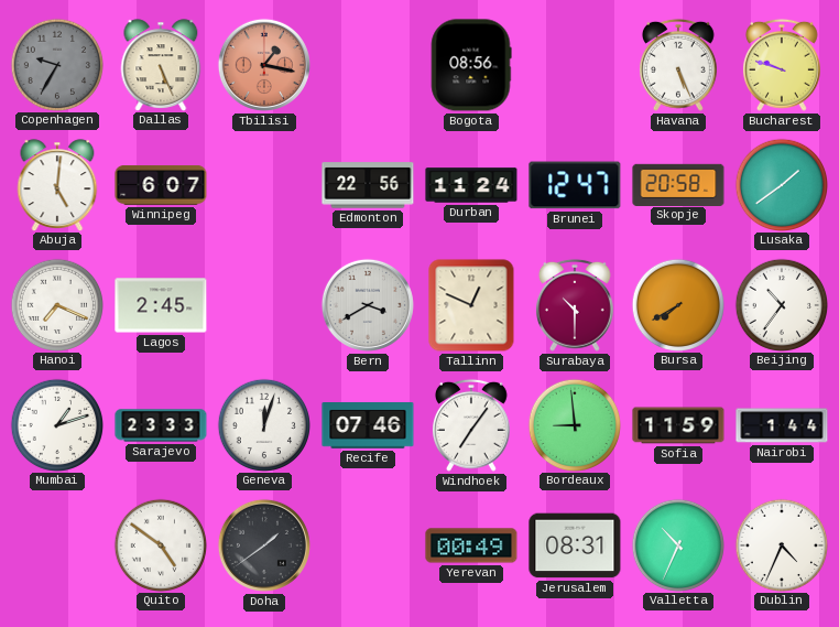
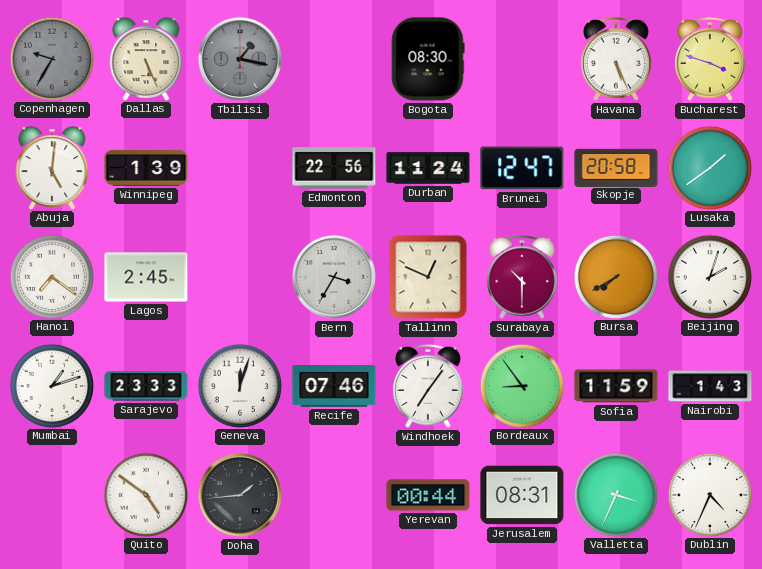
Tbilisi dial: salmon -> grey
Bogota: 08:56 -> 08:30
Bucharest: 9:48 -> 3:48
Winnipeg: 6:07 -> 1:39
Hanoi: 7:19 -> 7:21
Bern: 3:40 -> 3:35
Beijing: 10:36 -> 2:03
Bordeaux: 8:59 -> 8:54
Nairobi: 1:44 -> 1:43
Doha: 1:39 -> 1:44
Yerevan: 00:49 -> 00:44
Valletta: 10:34 -> 3:34
